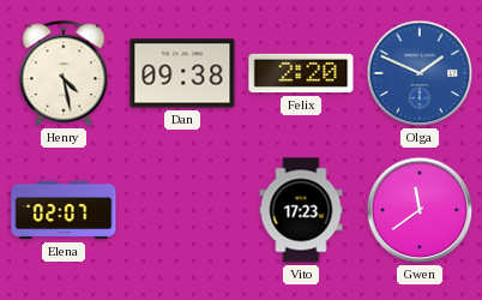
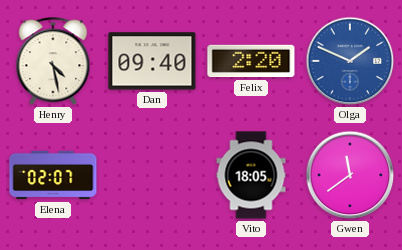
Dan: 09:38 -> 09:40
Vito: 17:23 -> 18:05
